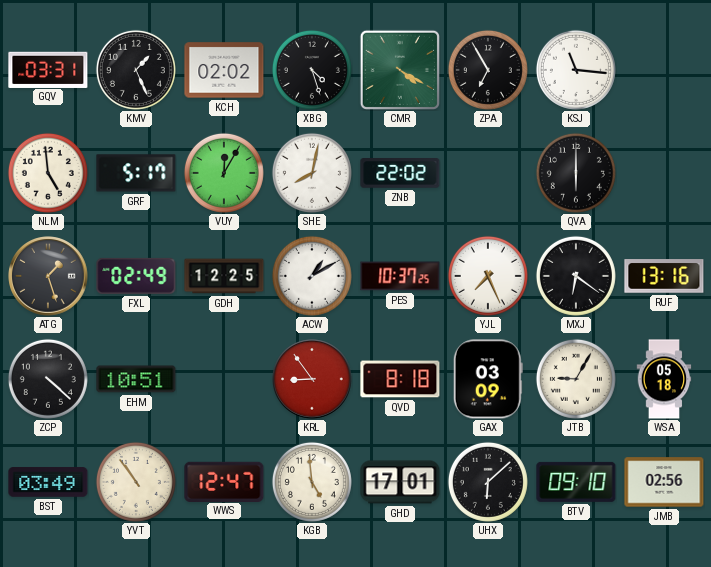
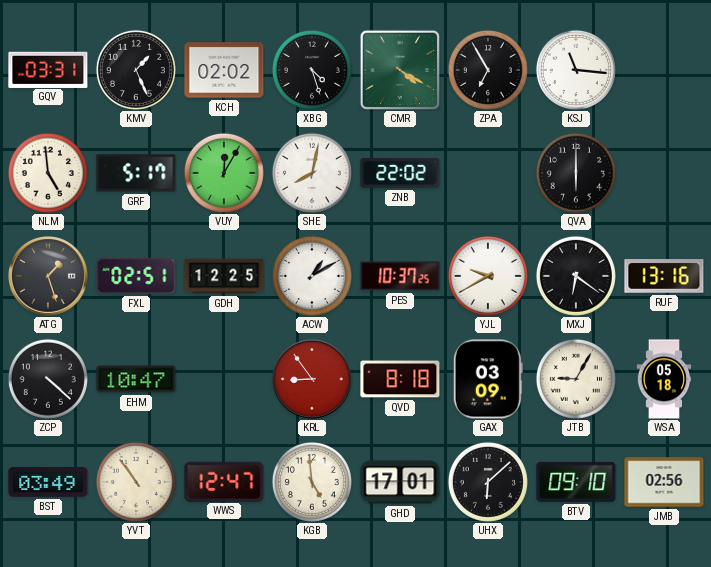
FXL: 02:49 -> 02:51
YJL: 7:26 -> 9:40
EHM: 10:51 -> 10:47
